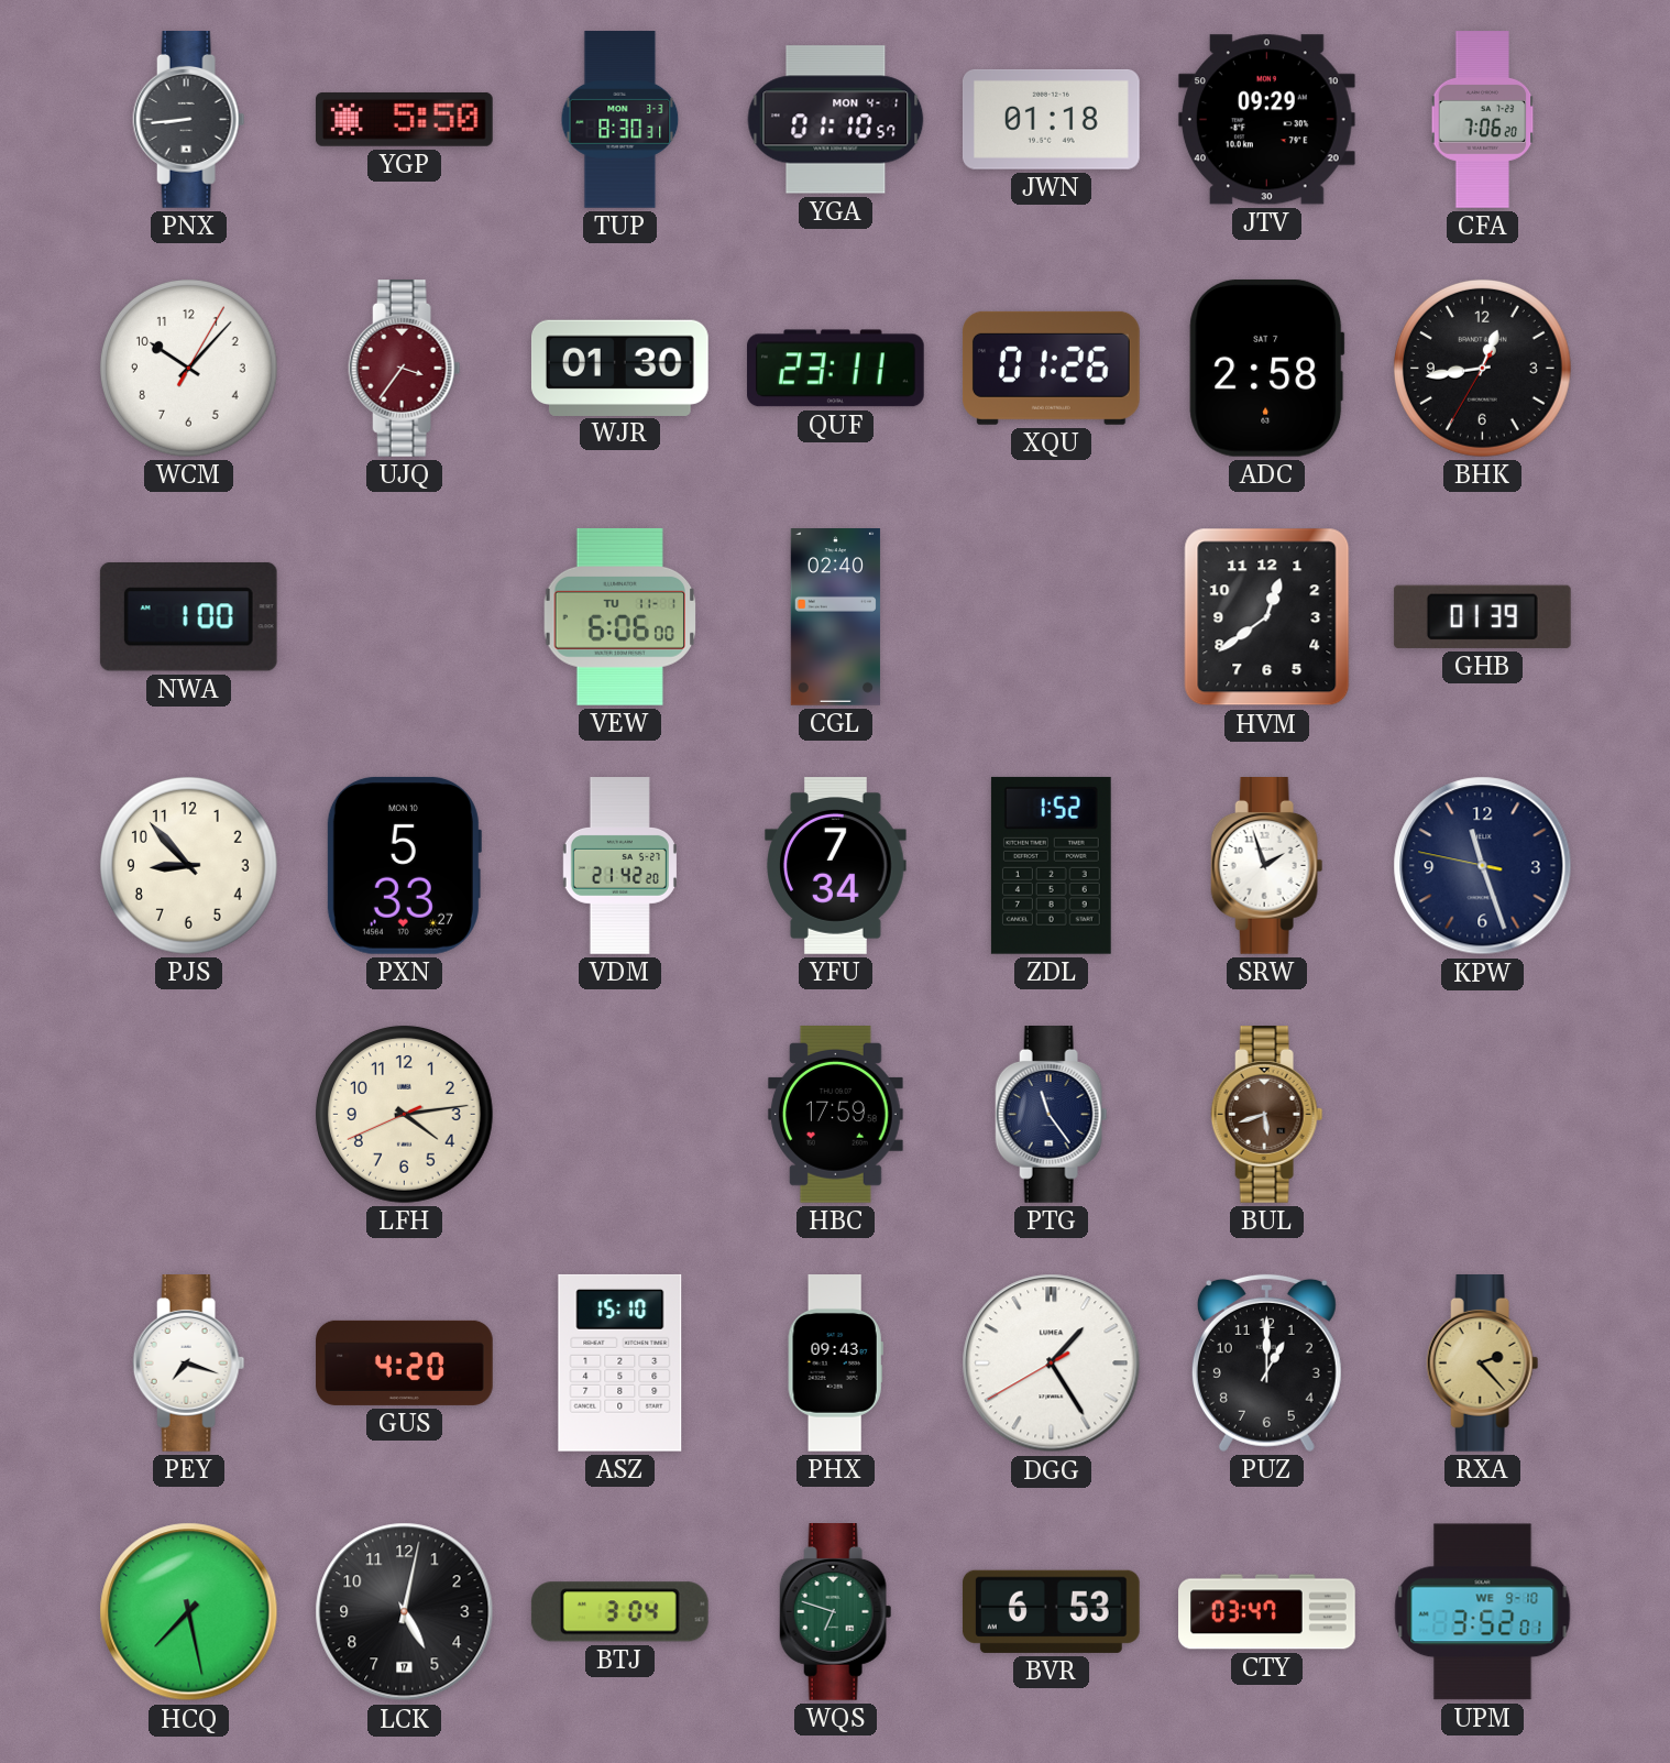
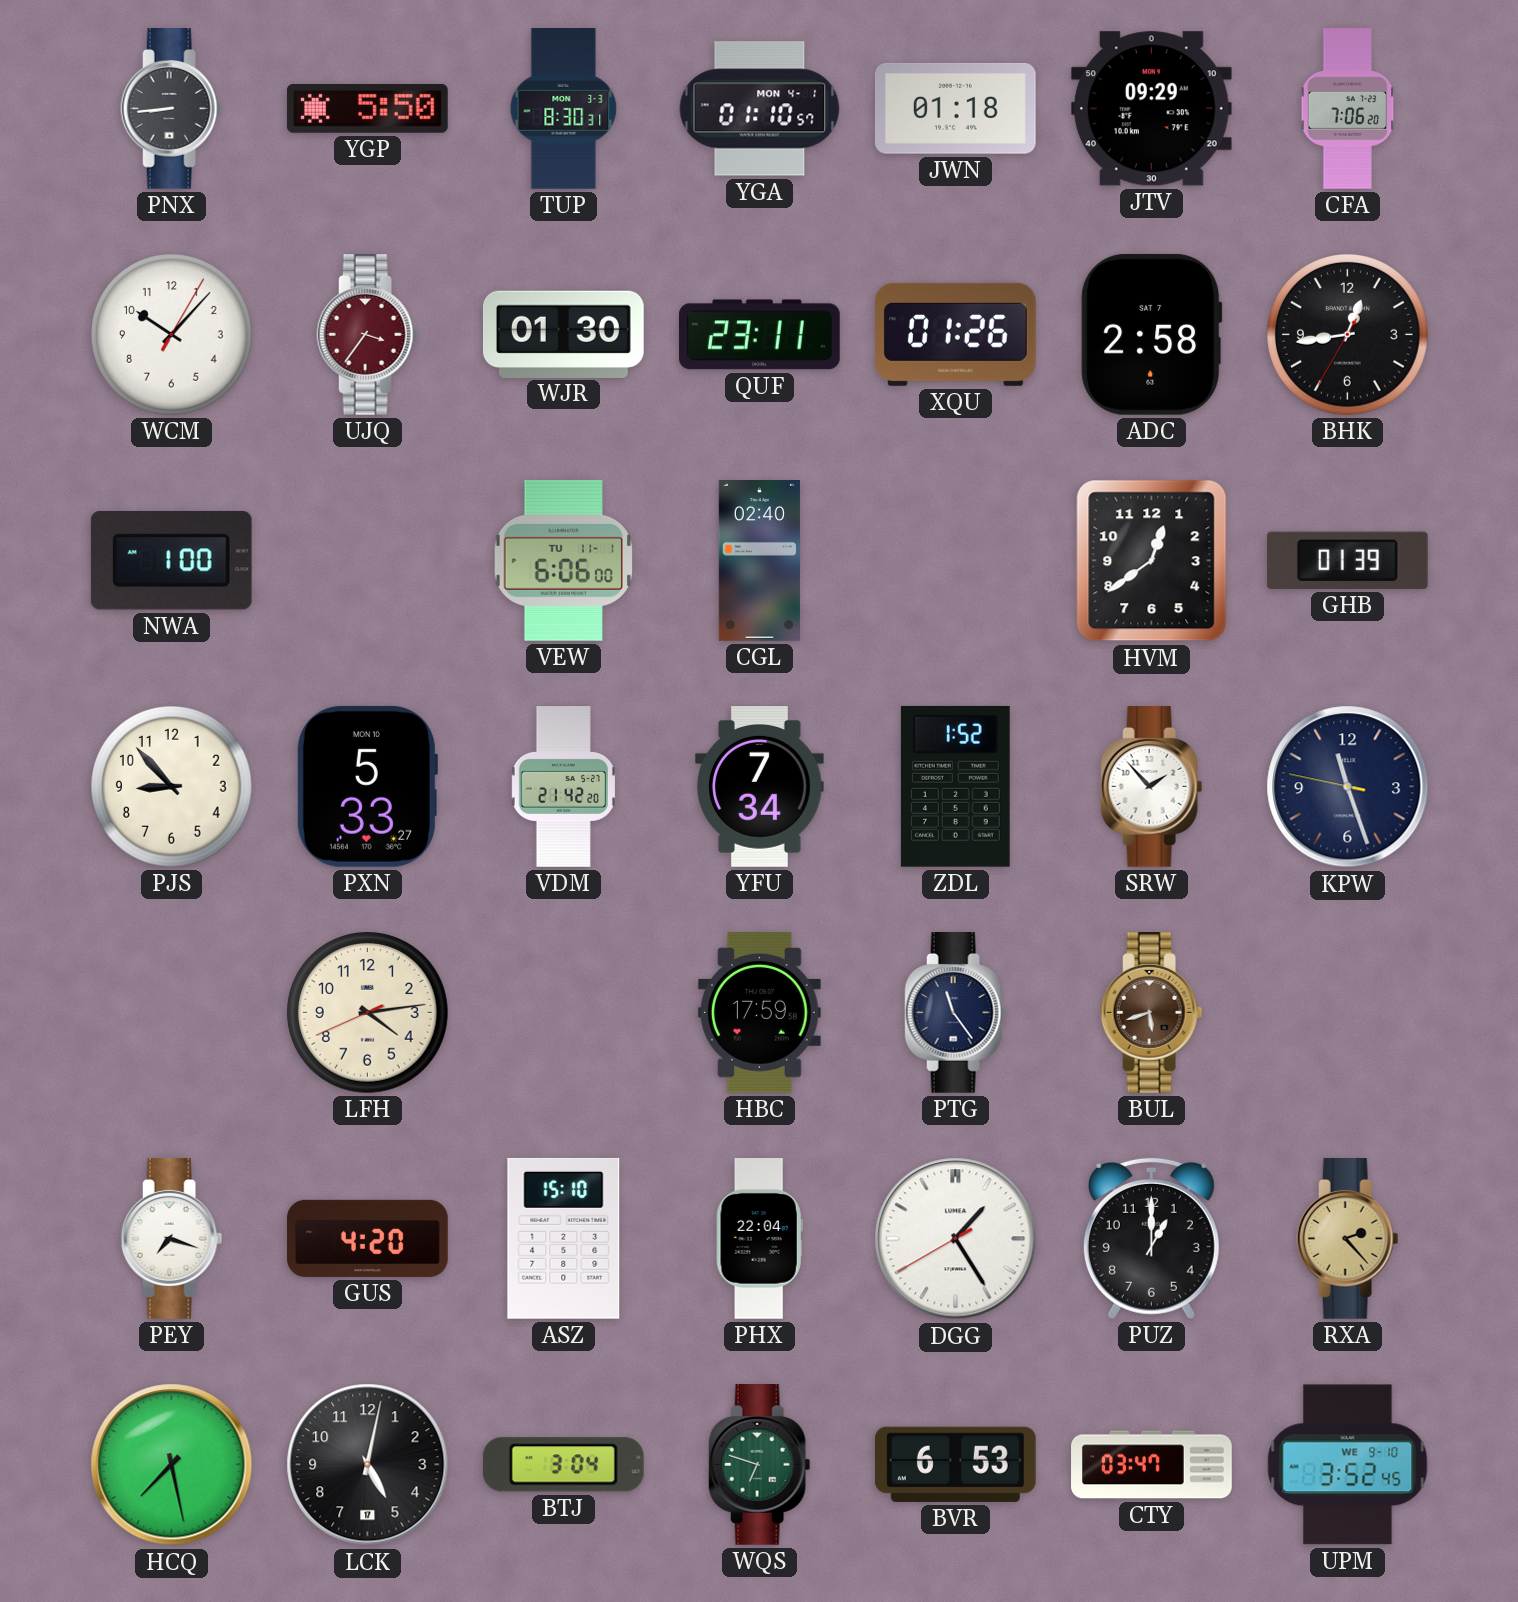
SRW: 1:57 -> 1:53
PHX: 09:43 -> 22:04
UPM: 3:52:01 -> 3:52:45
